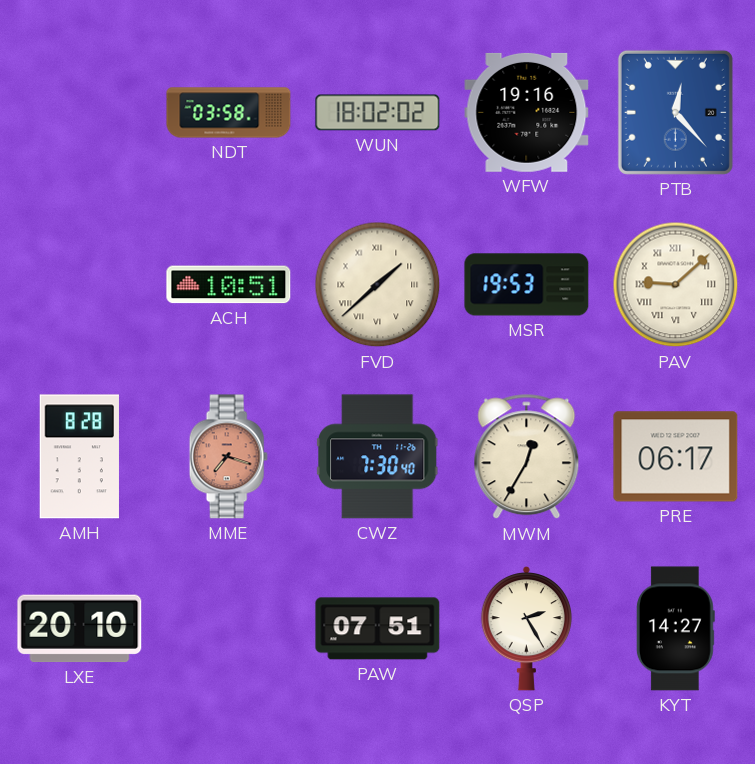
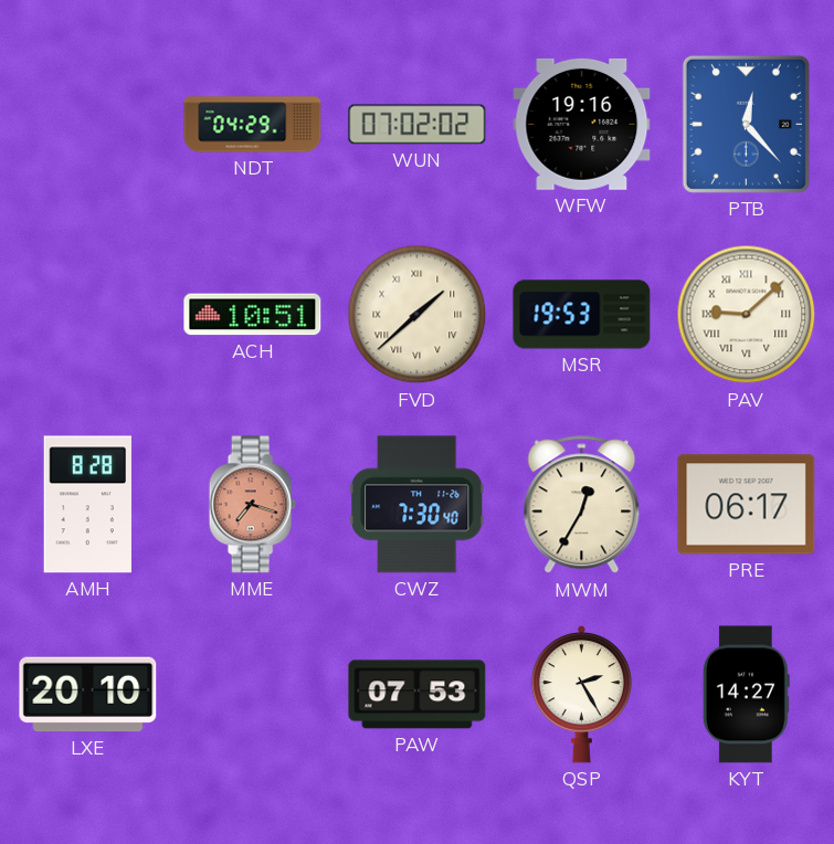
NDT: 03:58 -> 04:29
WUN: 18:02 -> 07:02
PAW: 07:51 -> 07:53
